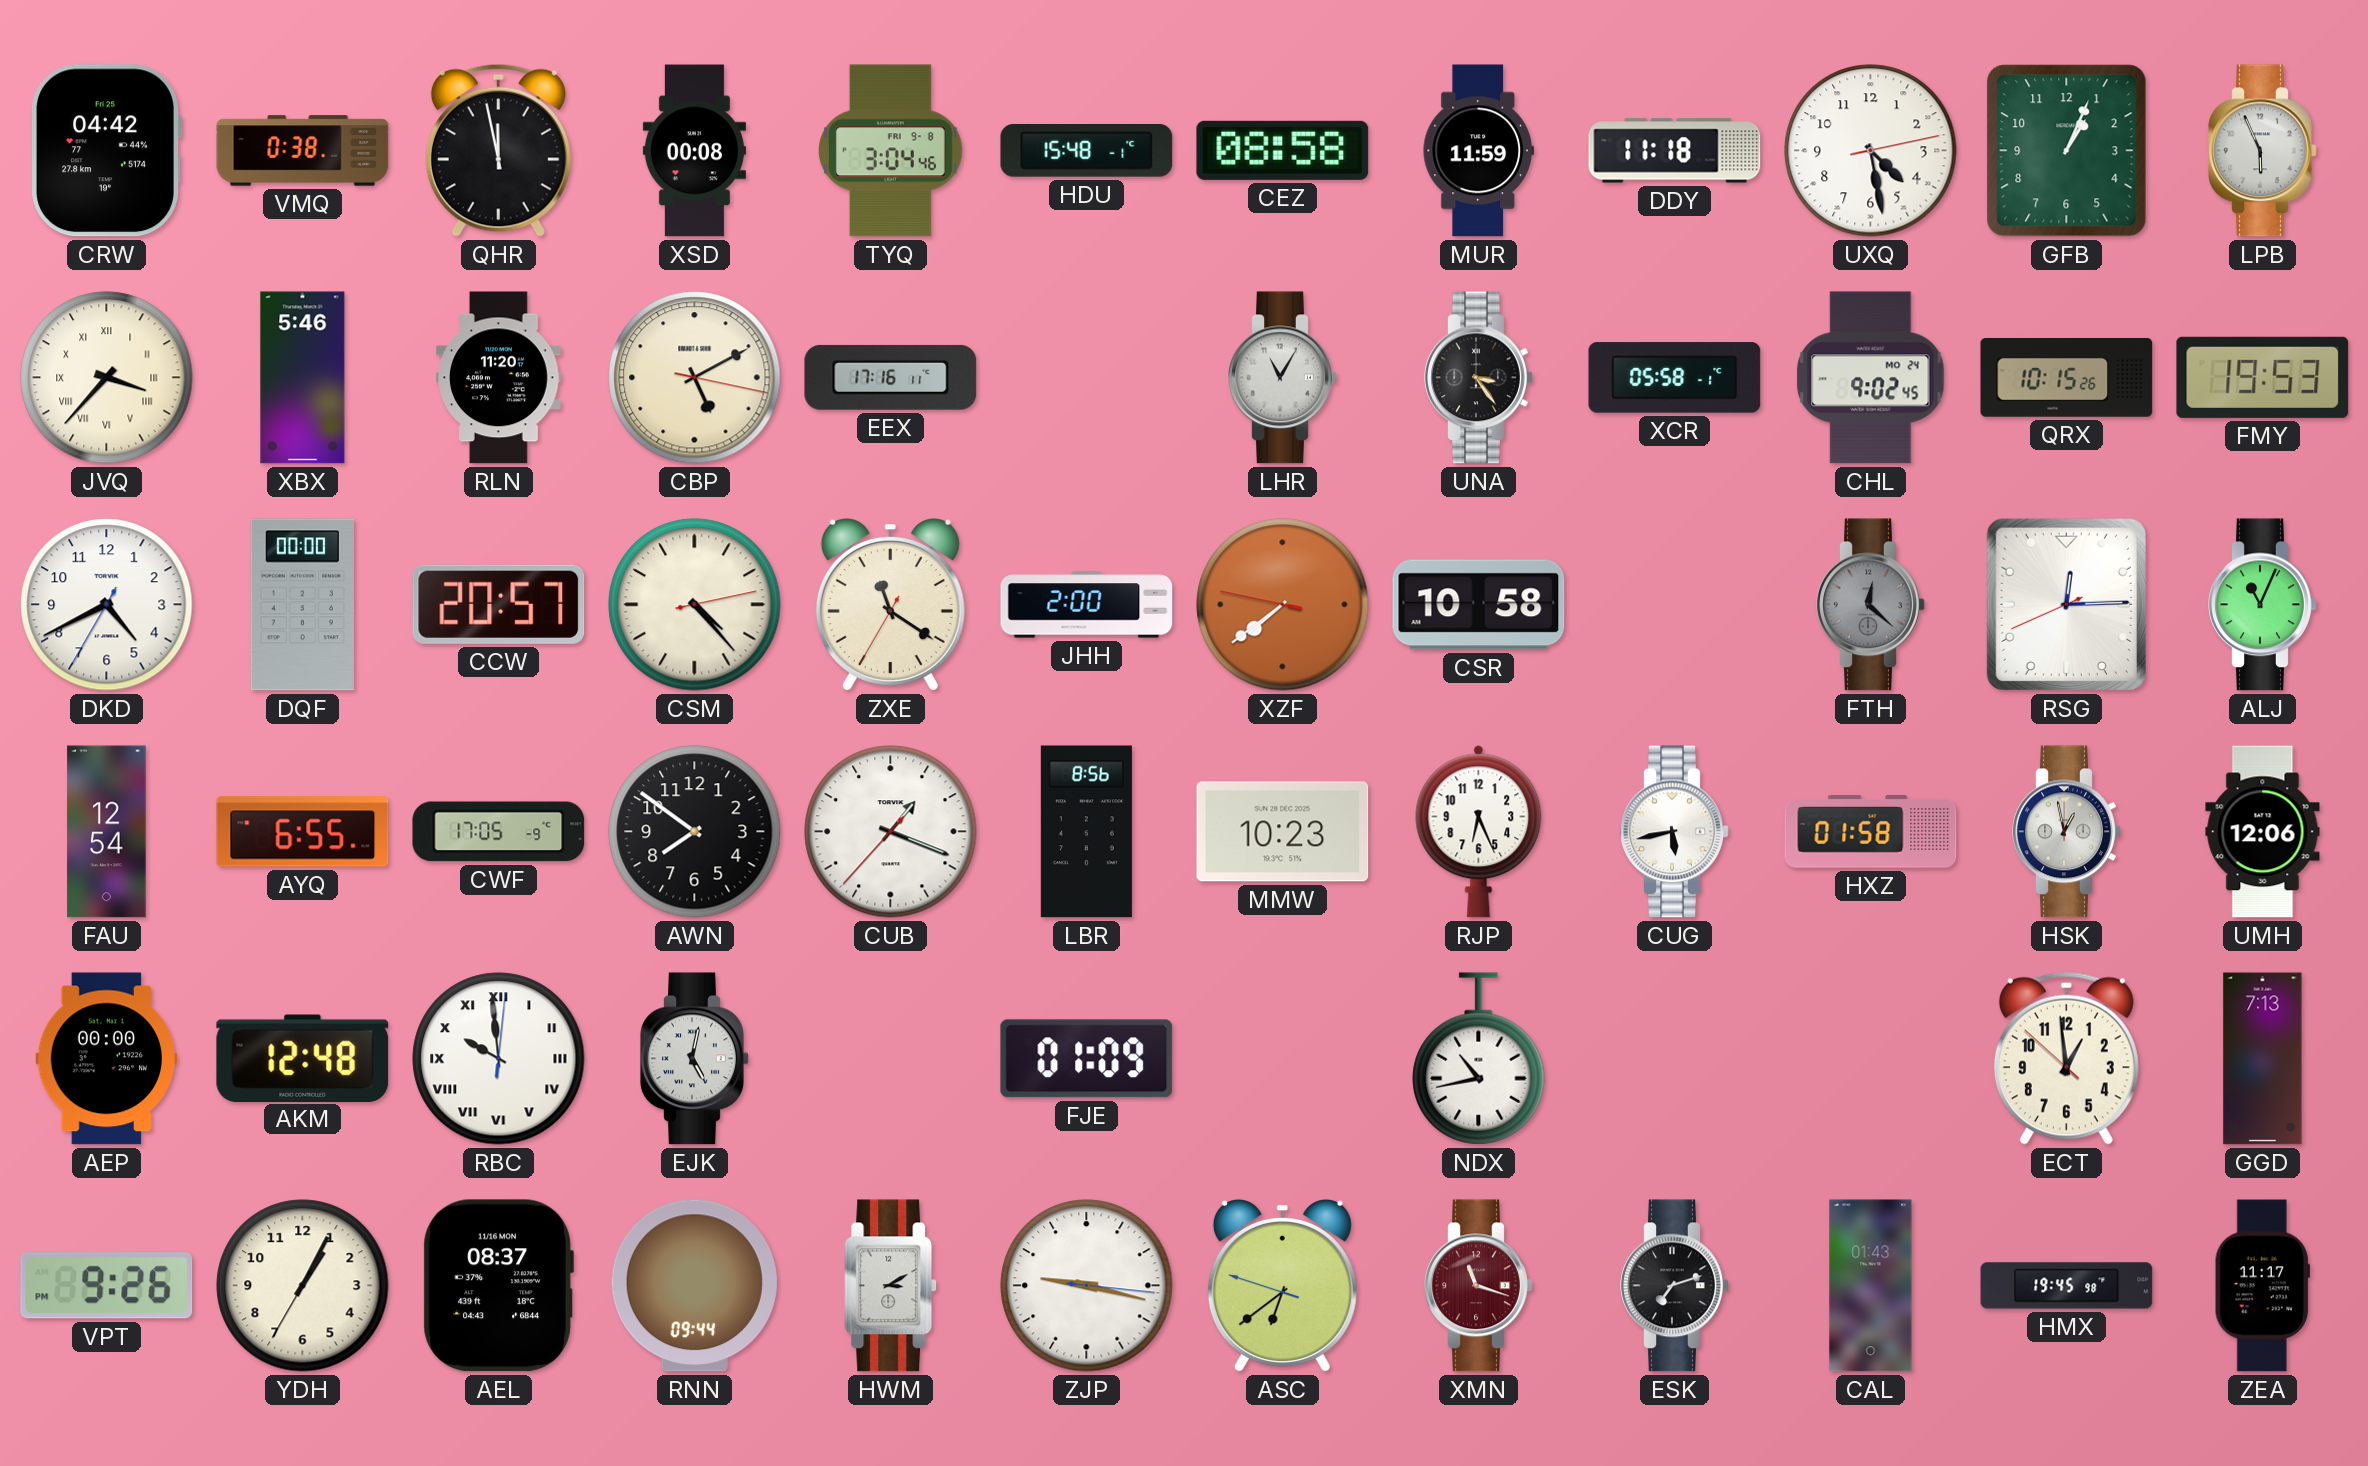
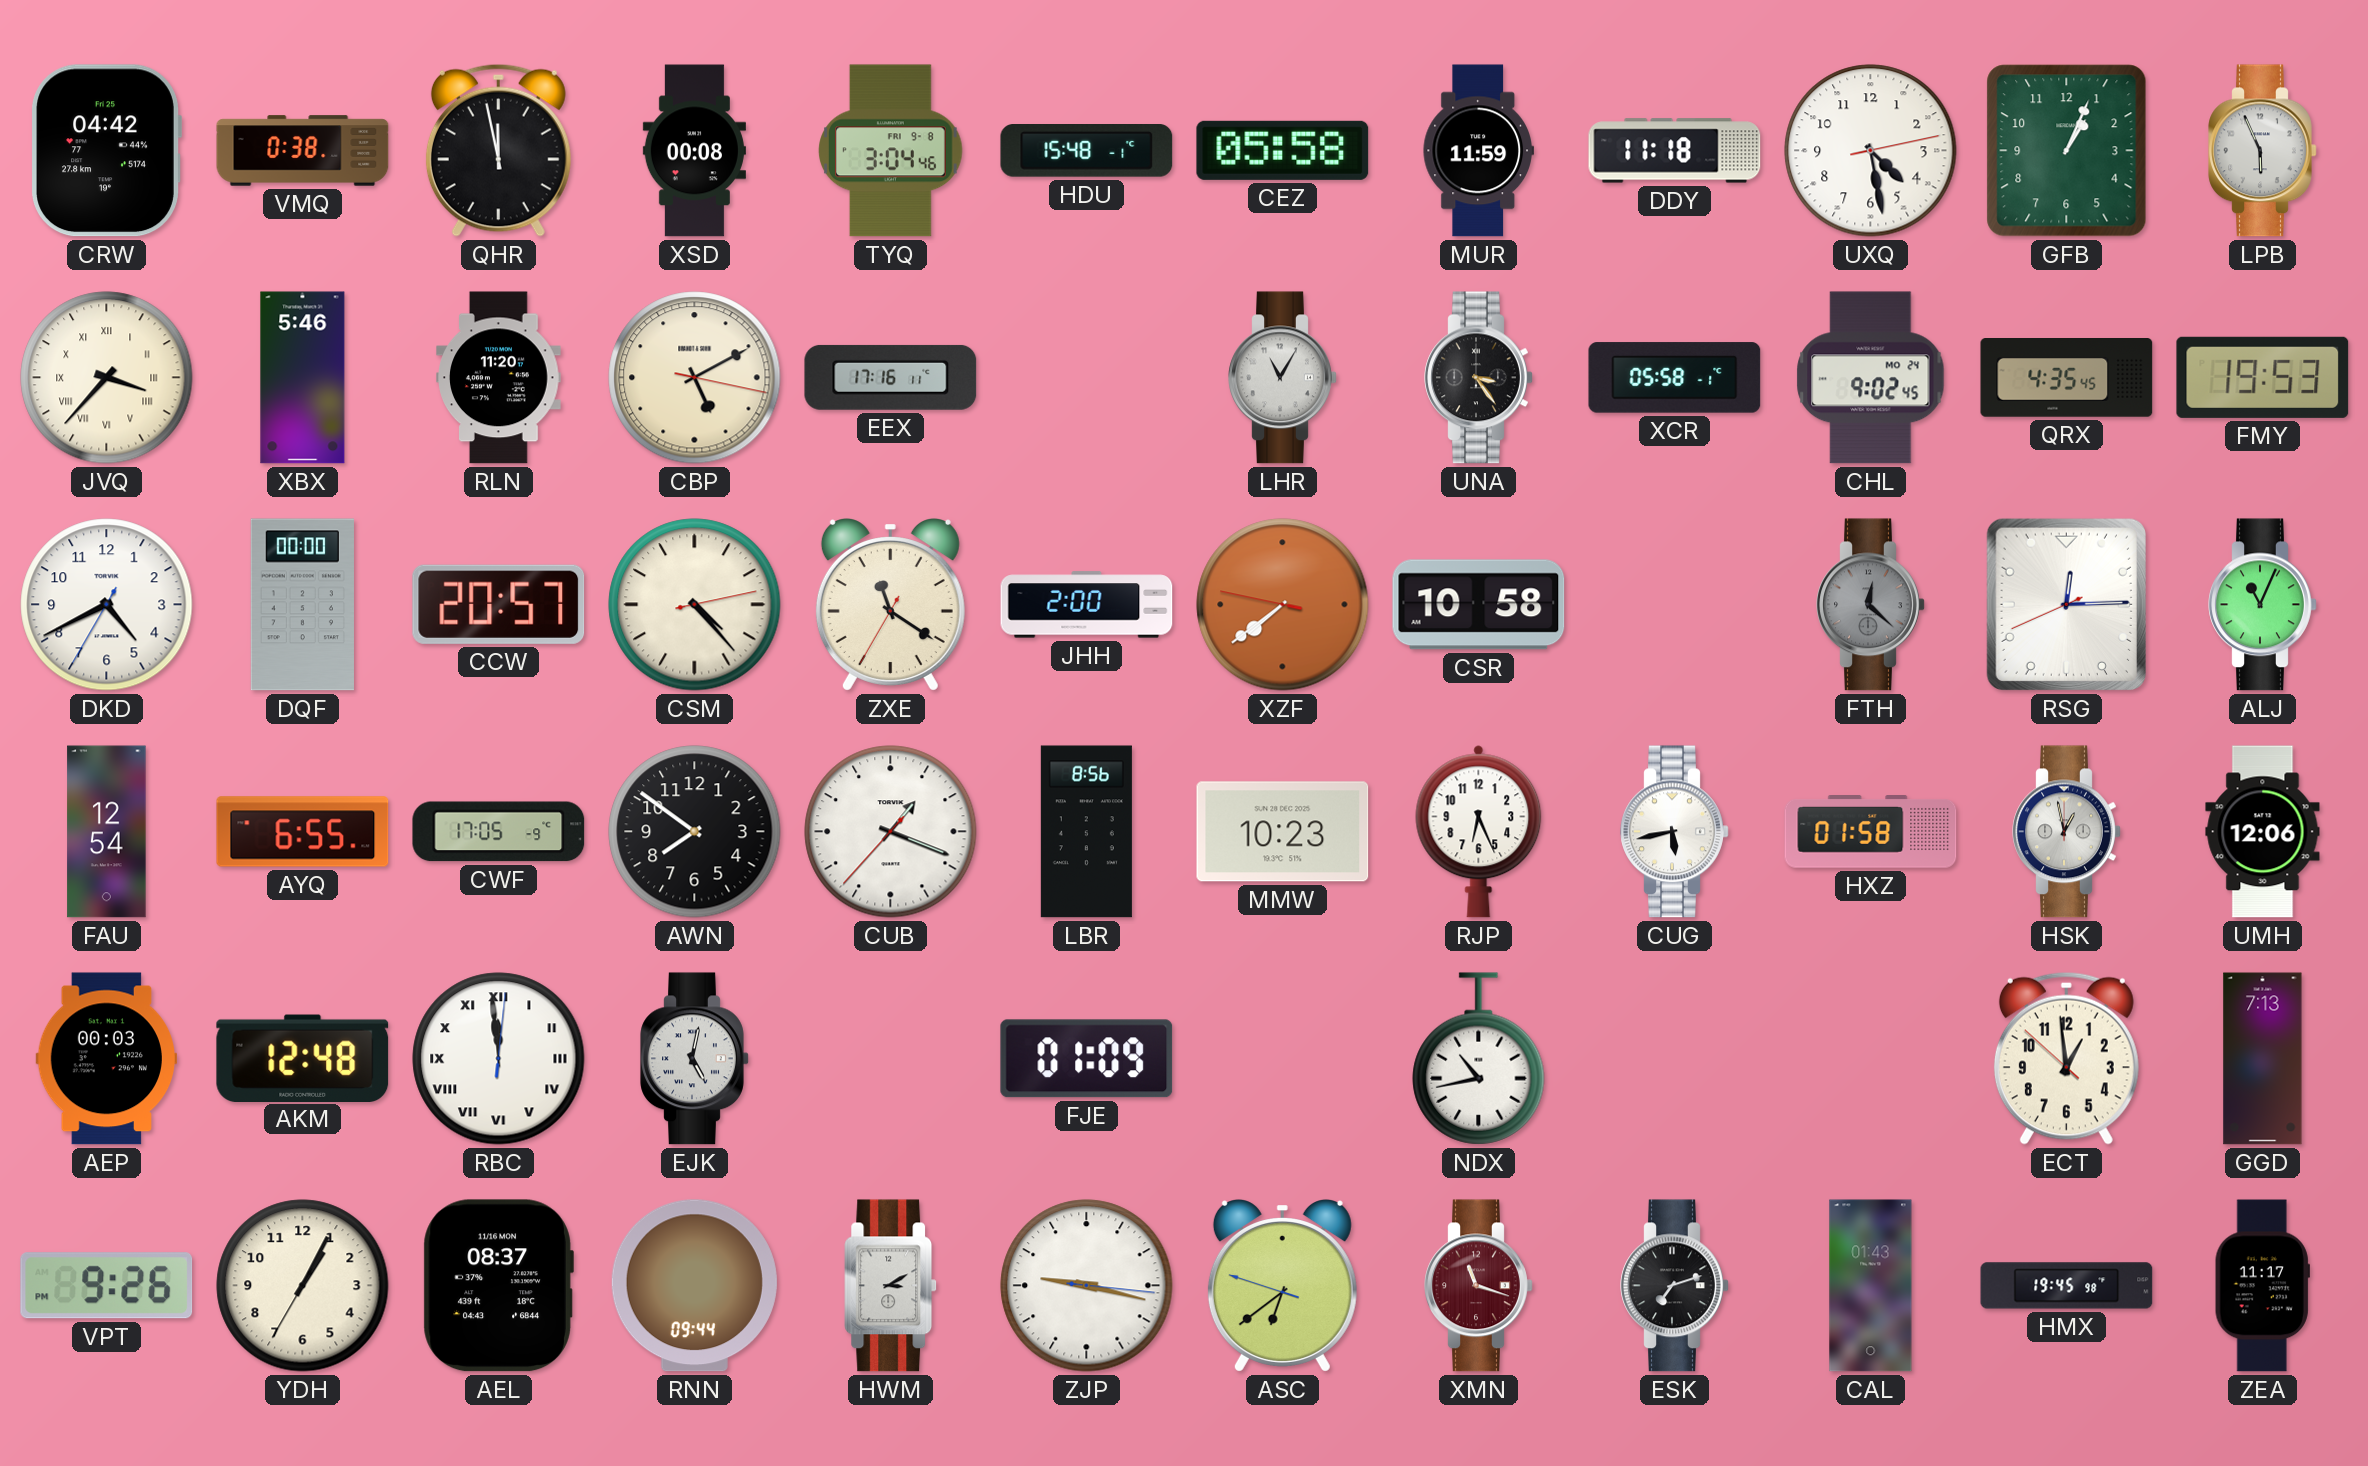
CEZ: 08:58 -> 05:58
QRX: 10:15 -> 4:35
AEP: 00:00 -> 00:03
RBC: 9:59 -> 11:59
